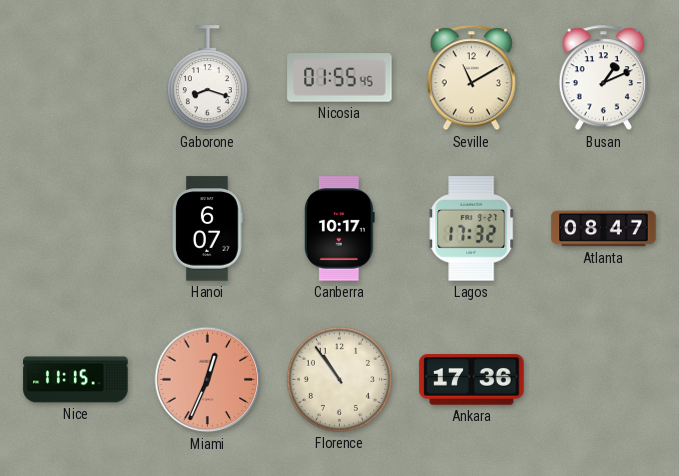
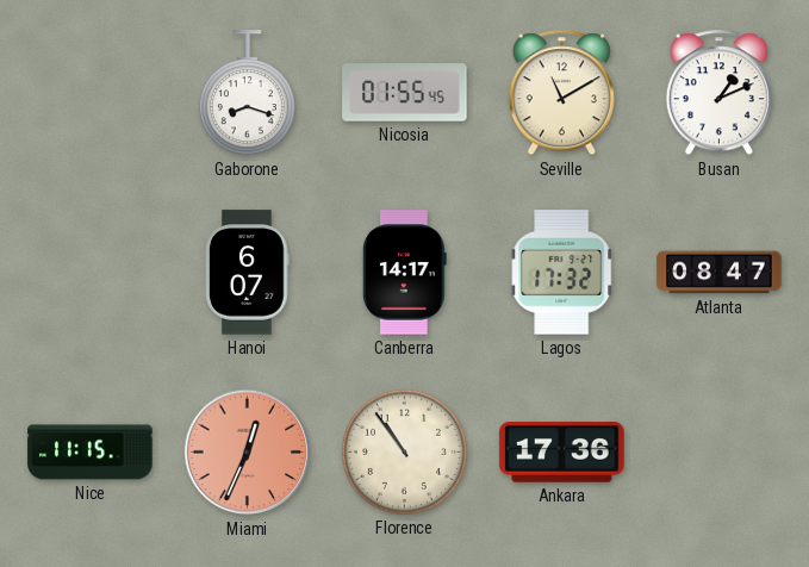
Canberra: 10:17 -> 14:17
